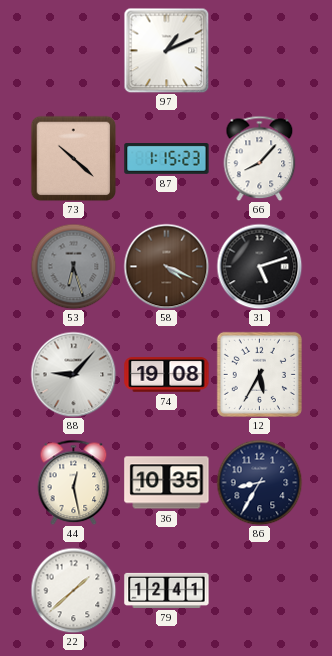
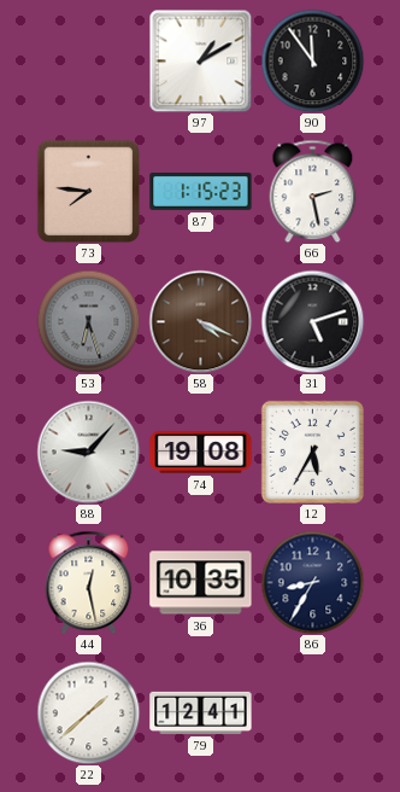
97: 1:11 -> 1:10
90: none -> 11:54
73: 10:22 -> 7:46
66: 8:07 -> 2:28
